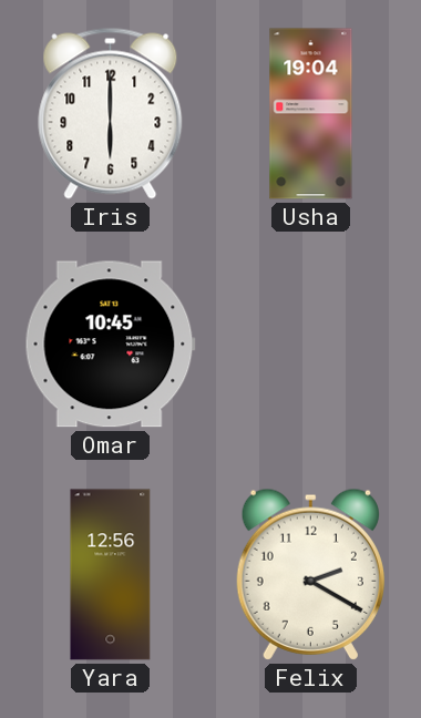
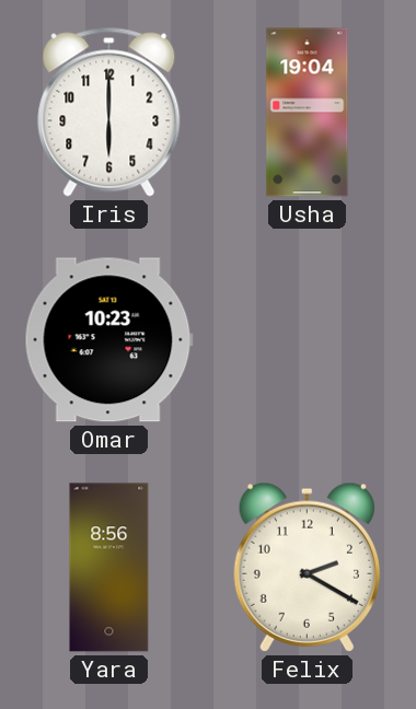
Omar: 10:45 -> 10:23
Yara: 12:56 -> 8:56
